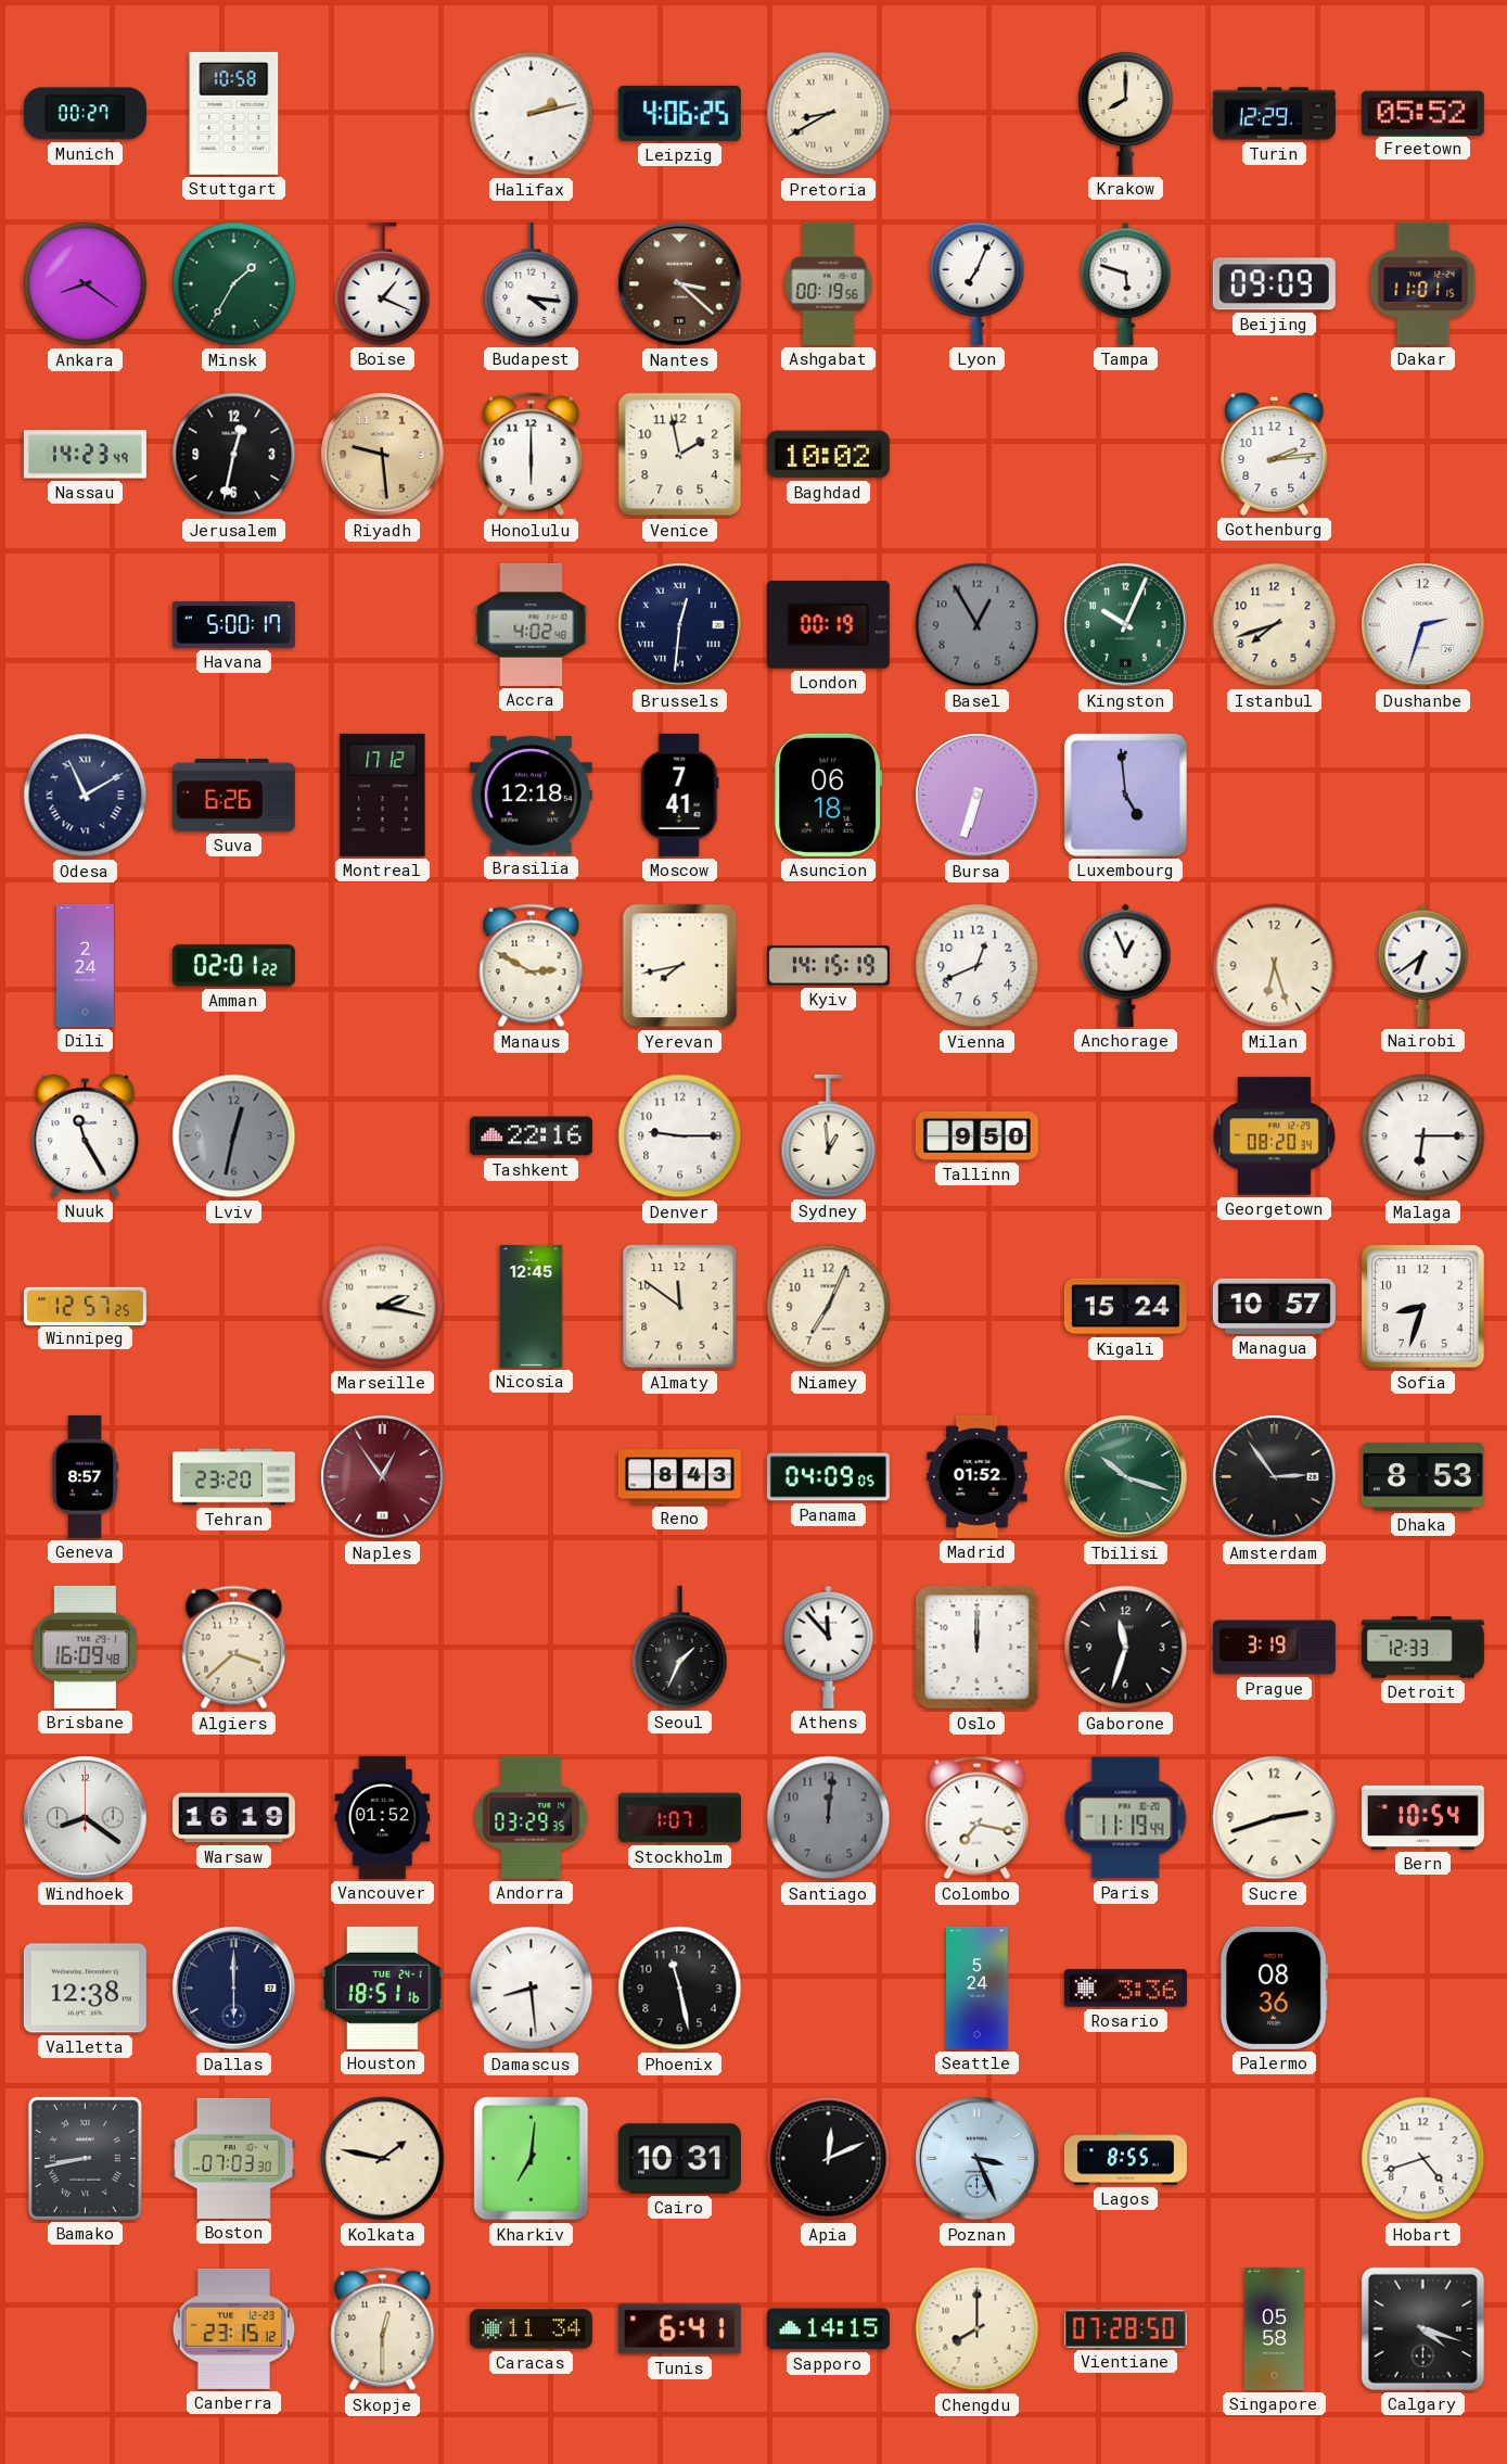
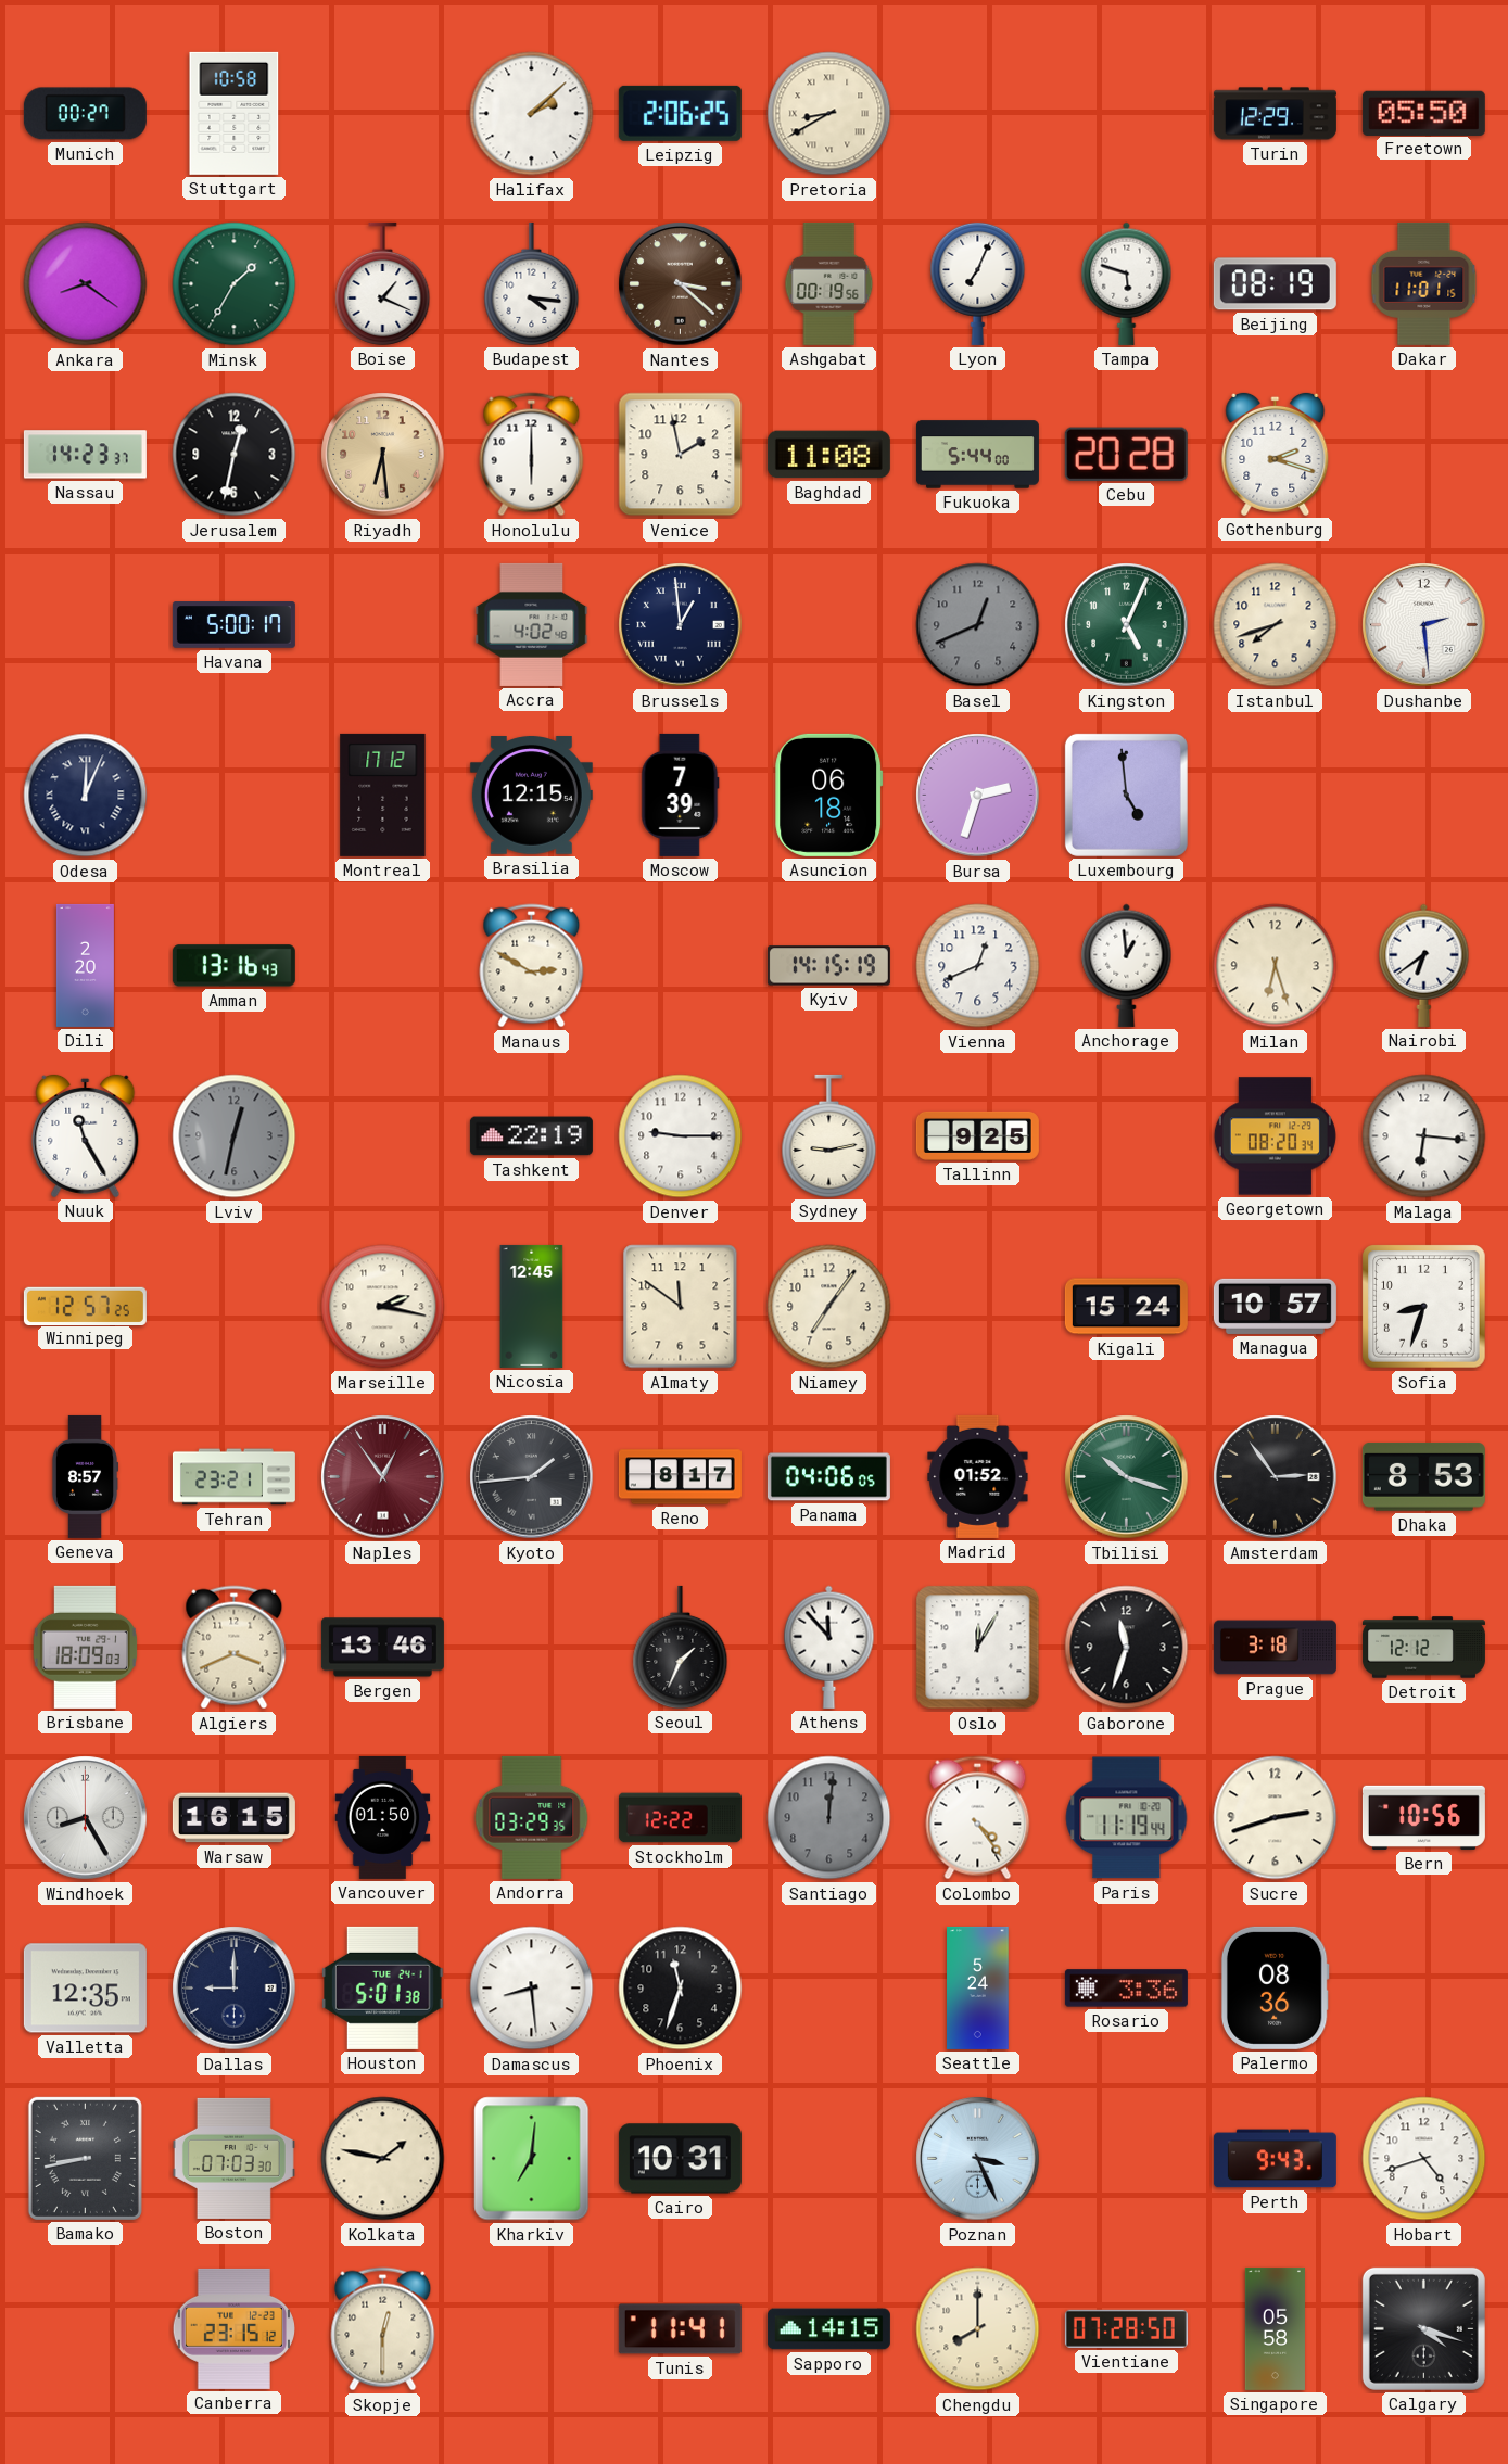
Halifax: 2:13 -> 2:08
Leipzig: 4:06 -> 2:06
Krakow: 8:00 -> none
Freetown: 05:52 -> 05:50
Beijing: 09:09 -> 08:19
Nassau: 14:23:49 -> 14:23:37
Riyadh: 9:29 -> 6:29
Baghdad: 10:02 -> 11:08
Fukuoka: none -> 5:44
Cebu: none -> 20:28
Gothenburg: 2:14 -> 2:18
Brussels: 12:31 -> 12:59
London: 00:19 -> none
Basel: 12:55 -> 12:41
Kingston: 10:04 -> 5:04
Dushanbe: 2:33 -> 2:29
Odesa: 11:10 -> 12:04
Suva: 6:26 -> none
Brasilia: 12:18 -> 12:15
Moscow: 7:41 -> 7:39
Bursa: 6:33 -> 2:33
Dili: 2:24 -> 2:20
Amman: 02:01 -> 13:16
Yerevan: 7:43 -> none
Anchorage: 12:56 -> 12:59
Tashkent: 22:16 -> 22:19
Sydney: 12:59 -> 9:13
Tallinn: 9:50 -> 9:25
Malaga: 6:15 -> 6:16
Niamey: 7:04 -> 7:06
Tehran: 23:20 -> 23:21
Kyoto: none -> 1:44
Reno: 8:43 -> 8:17
Panama: 04:09 -> 04:06
Brisbane: 16:09 -> 18:09
Algiers: 3:38 -> 3:41
Bergen: none -> 13:46
Oslo: 12:00 -> 12:05
Prague: 3:19 -> 3:18
Detroit: 12:33 -> 12:12
Windhoek: 8:21 -> 8:25
Warsaw: 16:19 -> 16:15
Vancouver: 01:52 -> 01:50
Stockholm: 1:07 -> 12:22
Colombo: 7:17 -> 4:24
Bern: 10:54 -> 10:56
Valletta: 12:38 -> 12:35
Dallas: 6:00 -> 9:00
Houston: 18:51 -> 5:01
Phoenix: 11:28 -> 11:33
Apia: 12:11 -> none
Lagos: 8:55 -> none
Perth: none -> 9:43
Caracas: 11:34 -> none
Tunis: 6:41 -> 11:41
